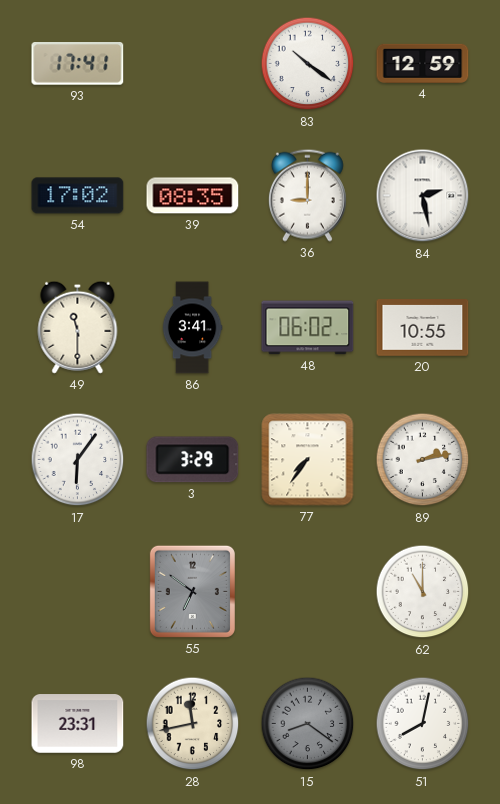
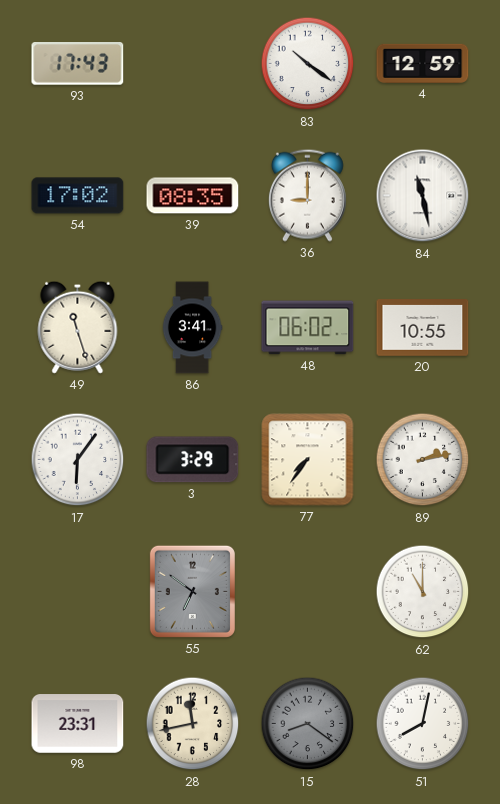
93: 17:41 -> 17:43
84: 2:28 -> 11:28
49: 11:30 -> 11:27
